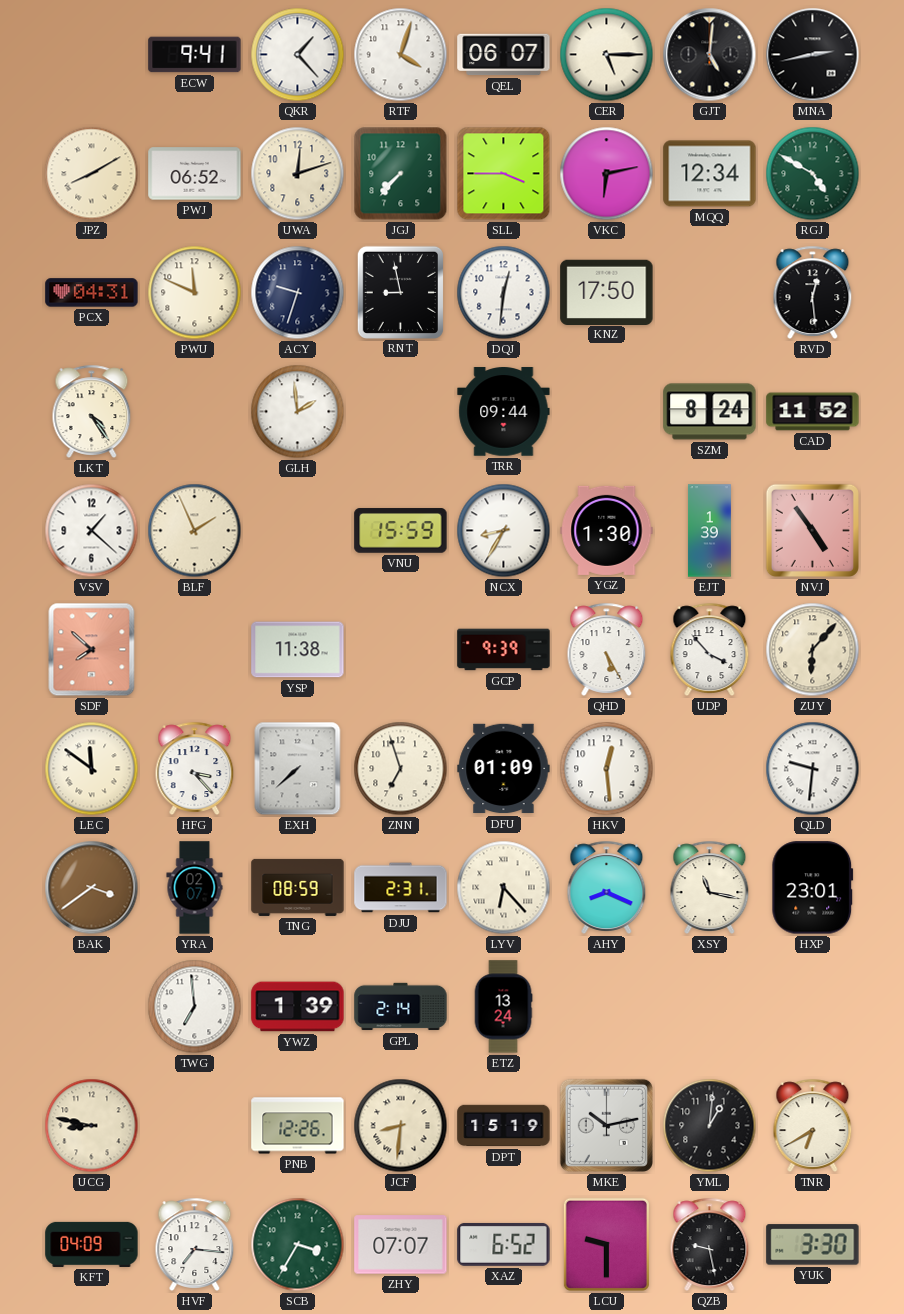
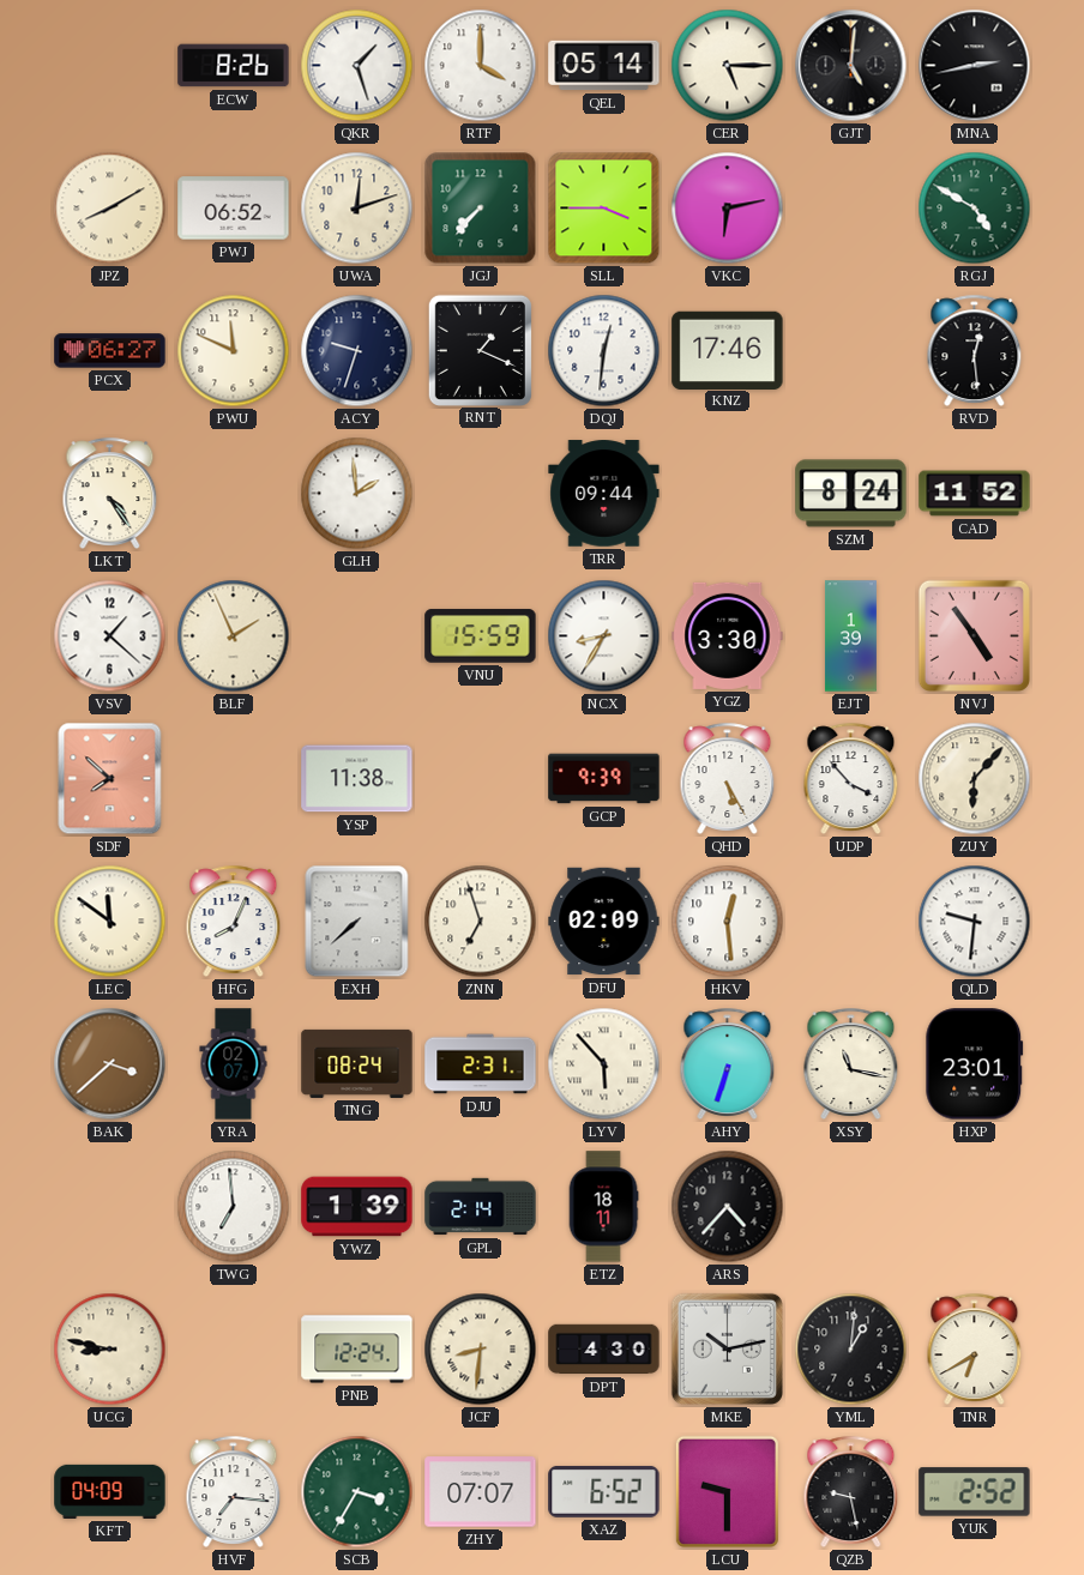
ECW: 9:41 -> 8:26
QKR: 1:23 -> 1:27
RTF: 4:03 -> 4:00
QEL: 06:07 -> 05:14
MQQ: 12:34 -> none
PCX: 04:31 -> 06:27
RNT: 8:58 -> 1:19
KNZ: 17:50 -> 17:46
YGZ: 1:30 -> 3:30
HFG: 3:23 -> 8:04
DFU: 01:09 -> 02:09
BAK: 3:39 -> 3:38
TNG: 08:59 -> 08:24
LYV: 6:23 -> 5:53
AHY: 8:19 -> 6:33
ETZ: 13:24 -> 18:11
ARS: none -> 4:37
PNB: 12:26 -> 12:24
DPT: 15:19 -> 4:30
YUK: 3:30 -> 2:52
